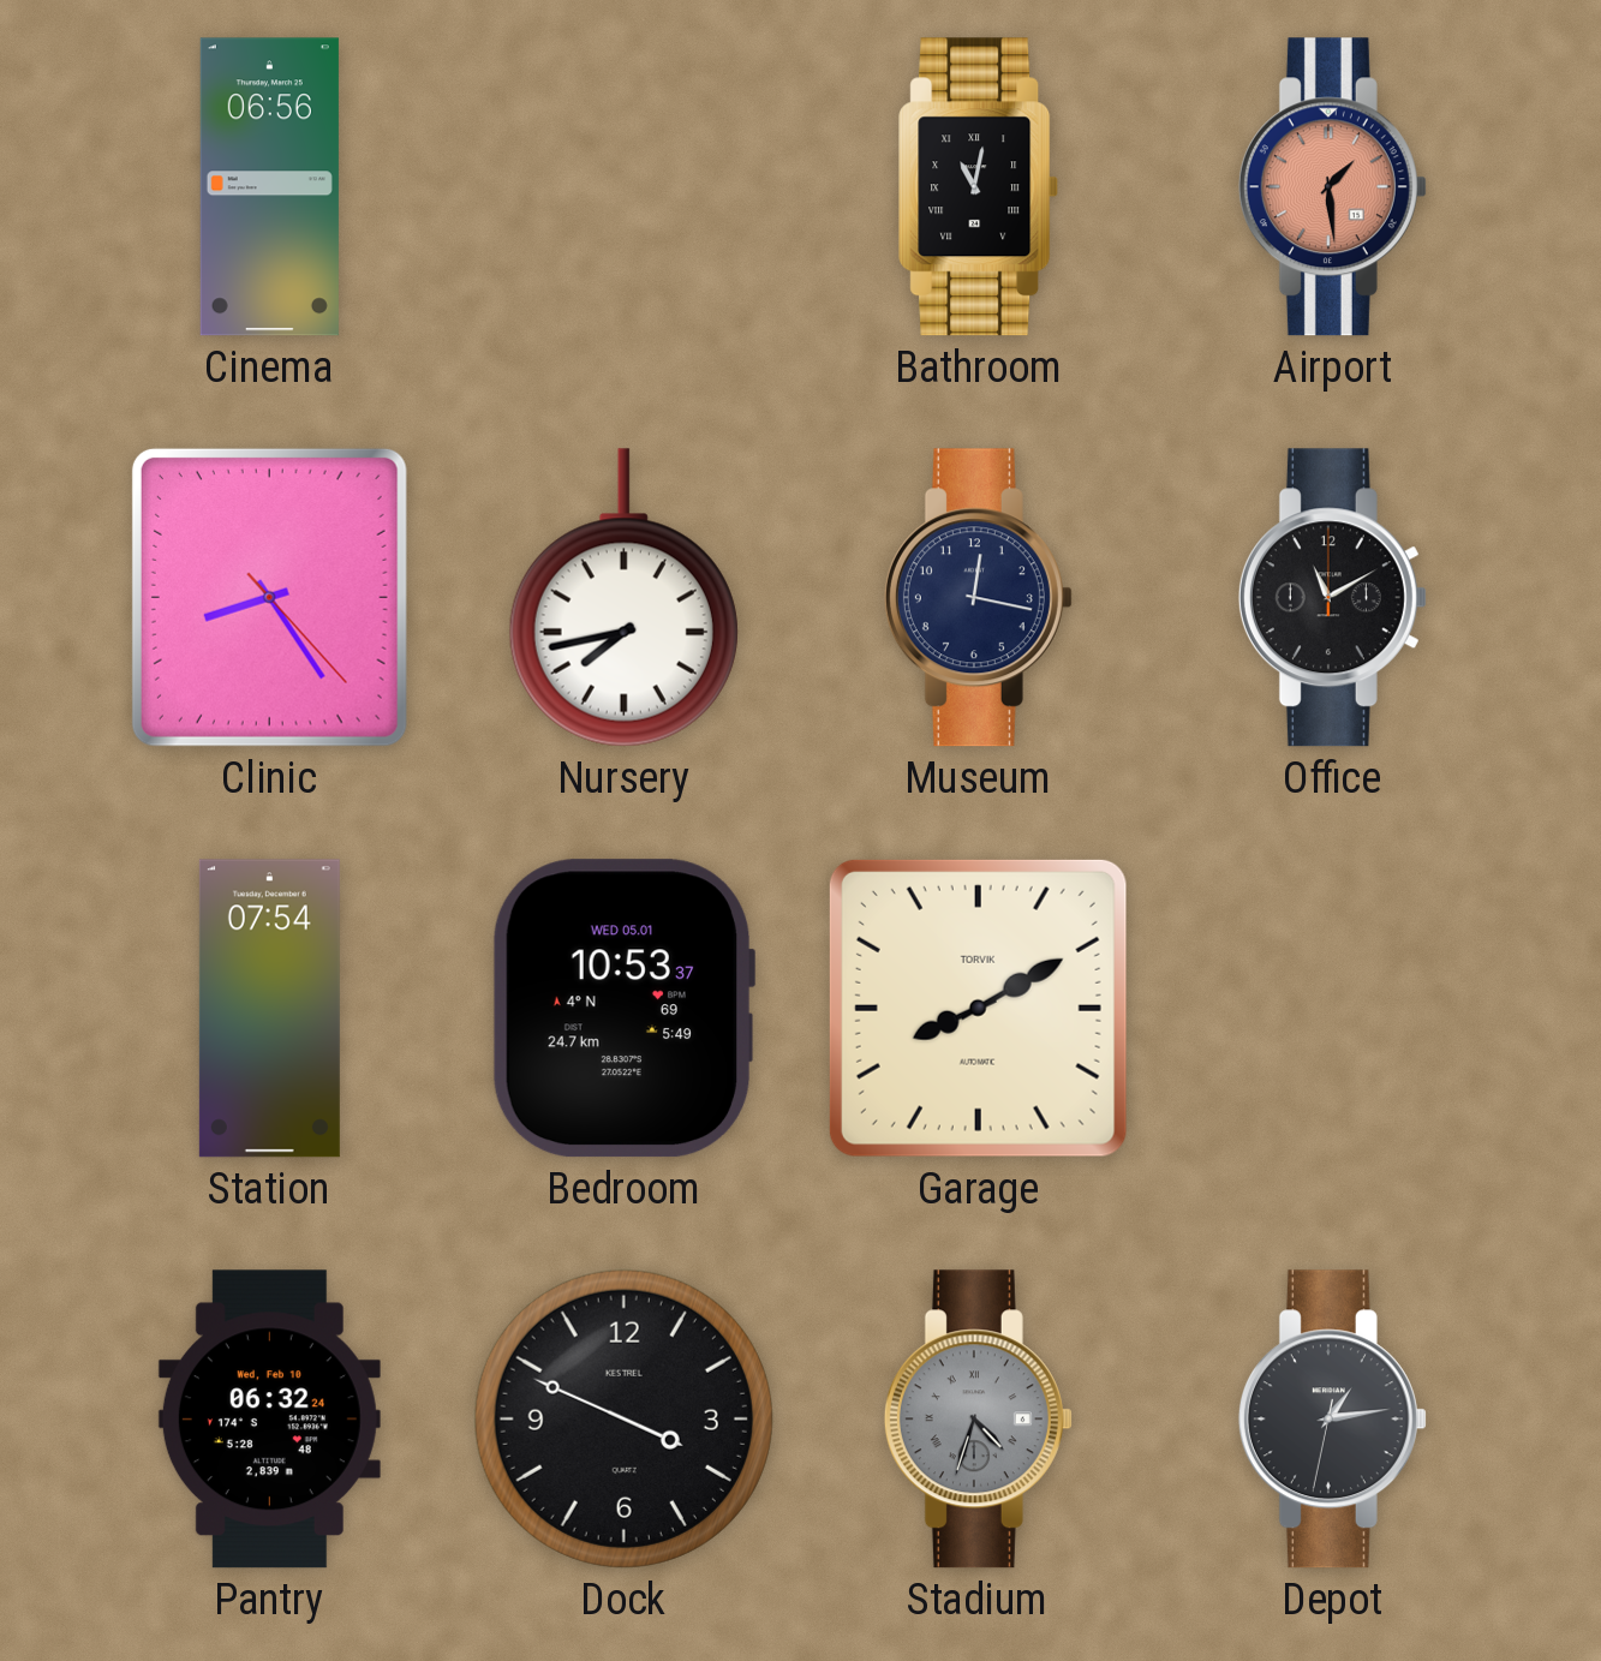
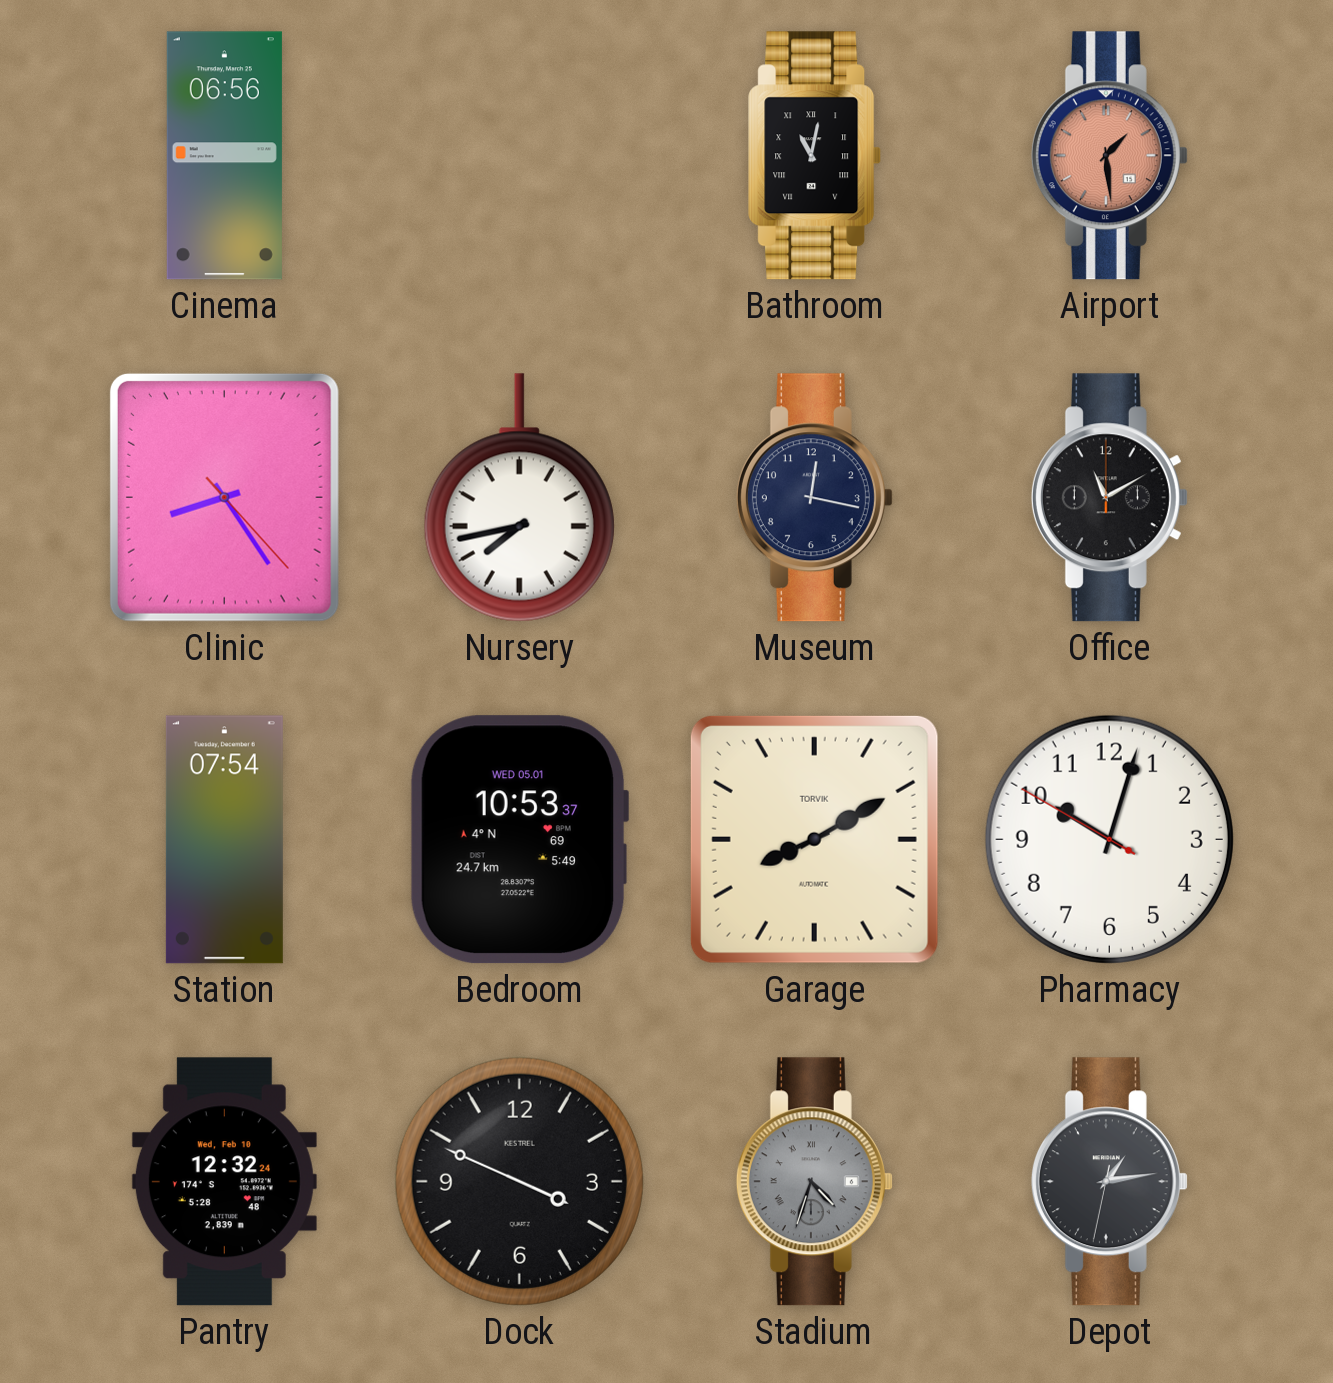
Pharmacy: none -> 10:02
Pantry: 06:32 -> 12:32
